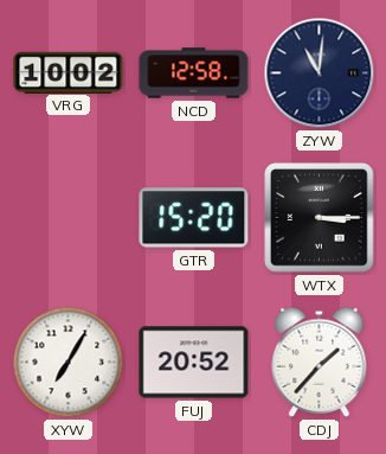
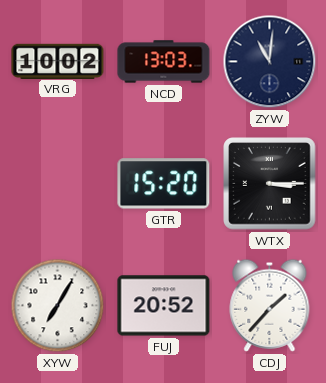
NCD: 12:58 -> 13:03
